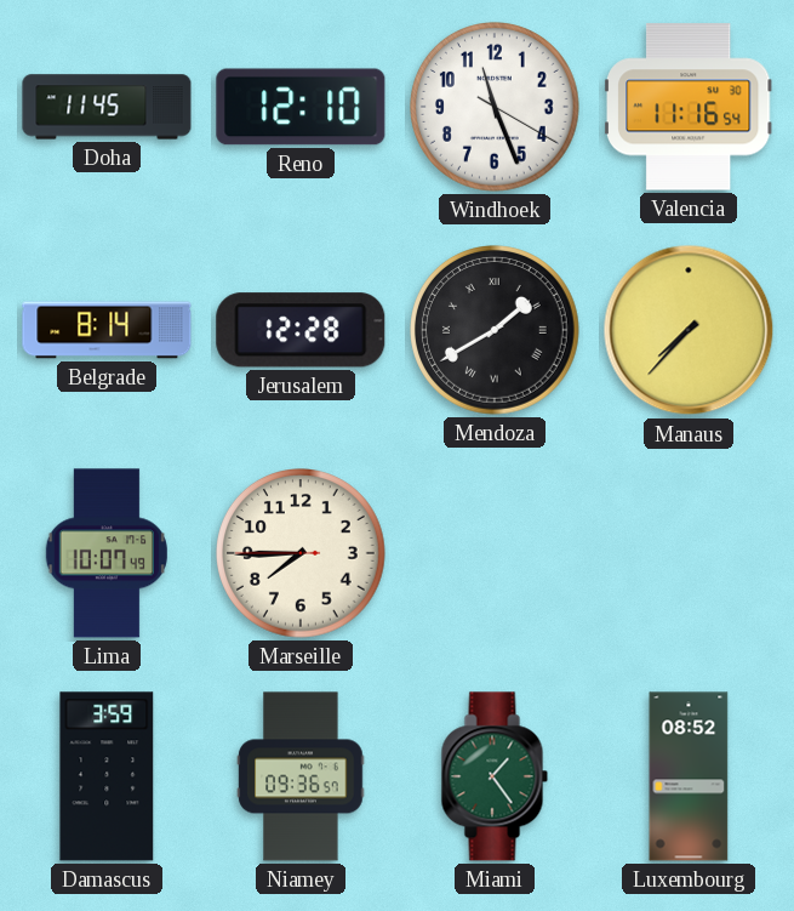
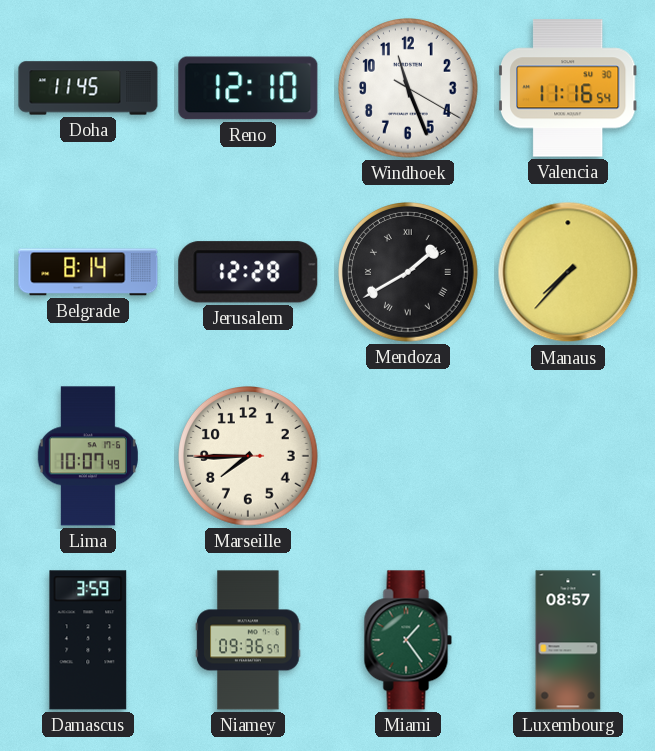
Luxembourg: 08:52 -> 08:57
